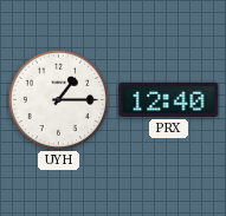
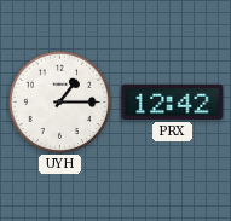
PRX: 12:40 -> 12:42
